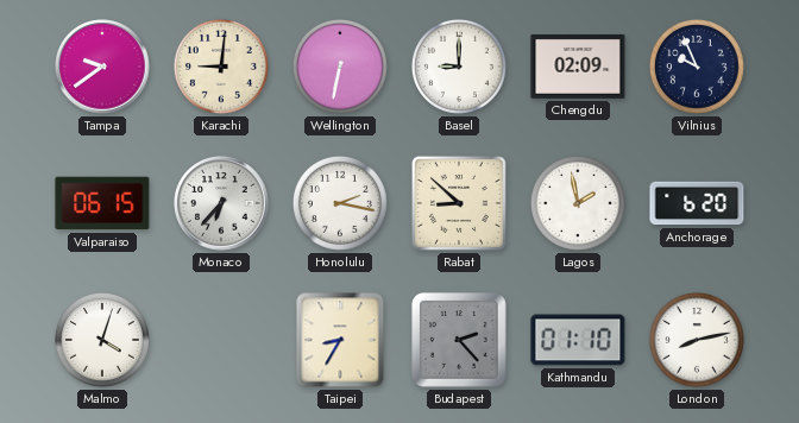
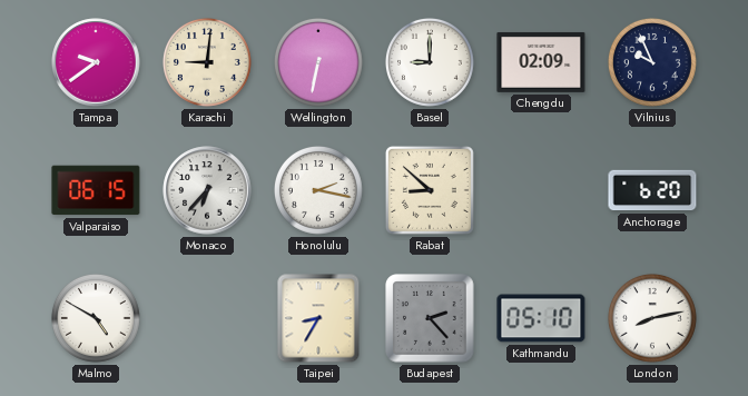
Lagos: 1:58 -> none
Malmo: 4:03 -> 4:50
Kathmandu: 01:10 -> 05:10
